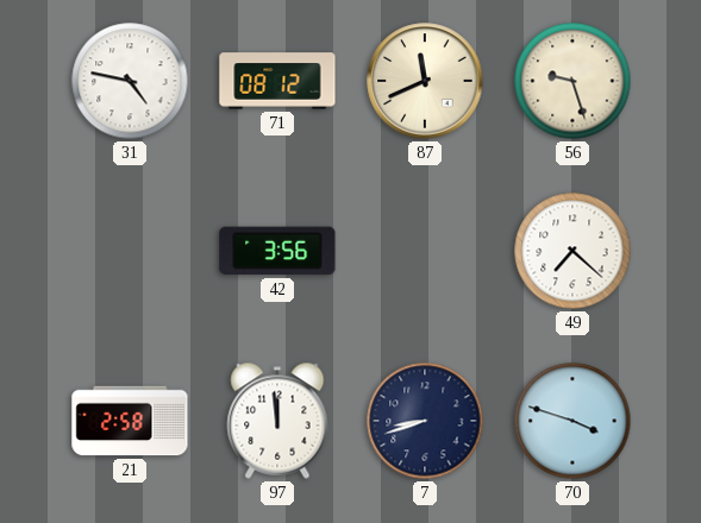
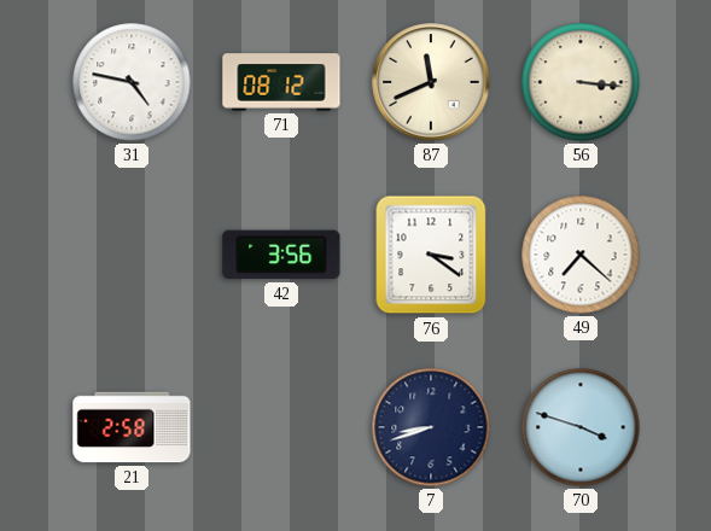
56: 9:27 -> 3:16
76: none -> 3:21
97: 11:59 -> none
